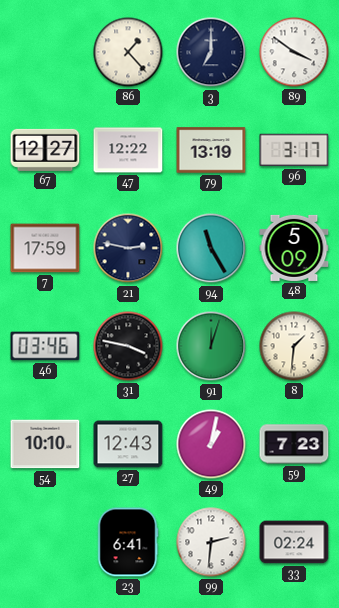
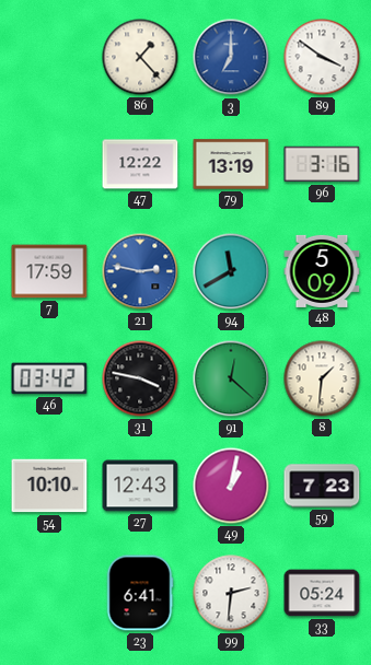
3 dial: navy -> blue
67: 12:27 -> none
96: 3:17 -> 3:16
21 dial: navy -> blue
94: 11:25 -> 11:40
46: 03:46 -> 03:42
91: 12:03 -> 12:22
33: 02:24 -> 05:24
